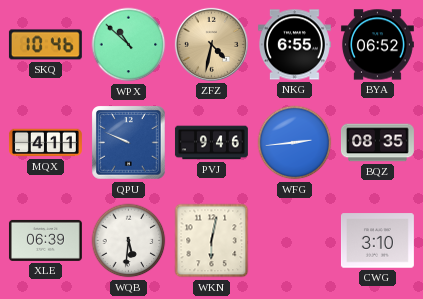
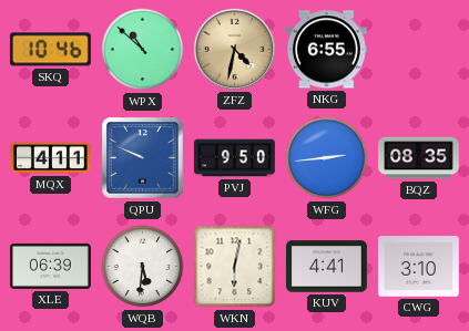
BYA: 06:52 -> none
PVJ: 9:46 -> 9:50
KUV: none -> 4:41
